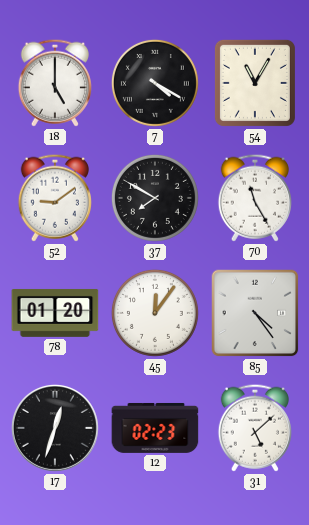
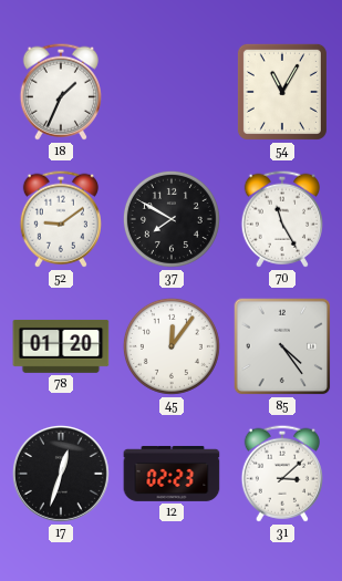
18: 5:00 -> 1:34
7: 4:20 -> none
31: 5:08 -> 3:08
